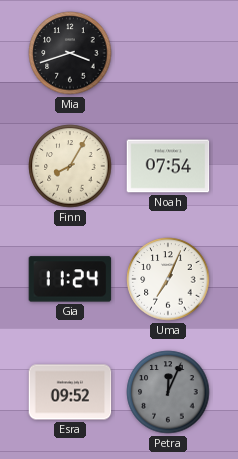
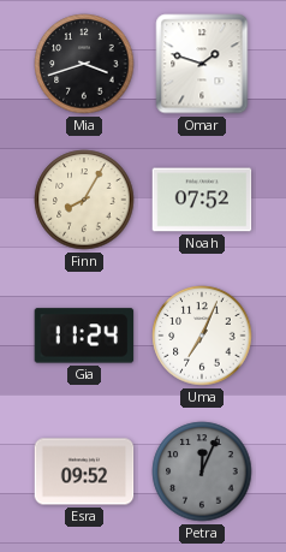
Omar: none -> 1:48
Noah: 07:54 -> 07:52
